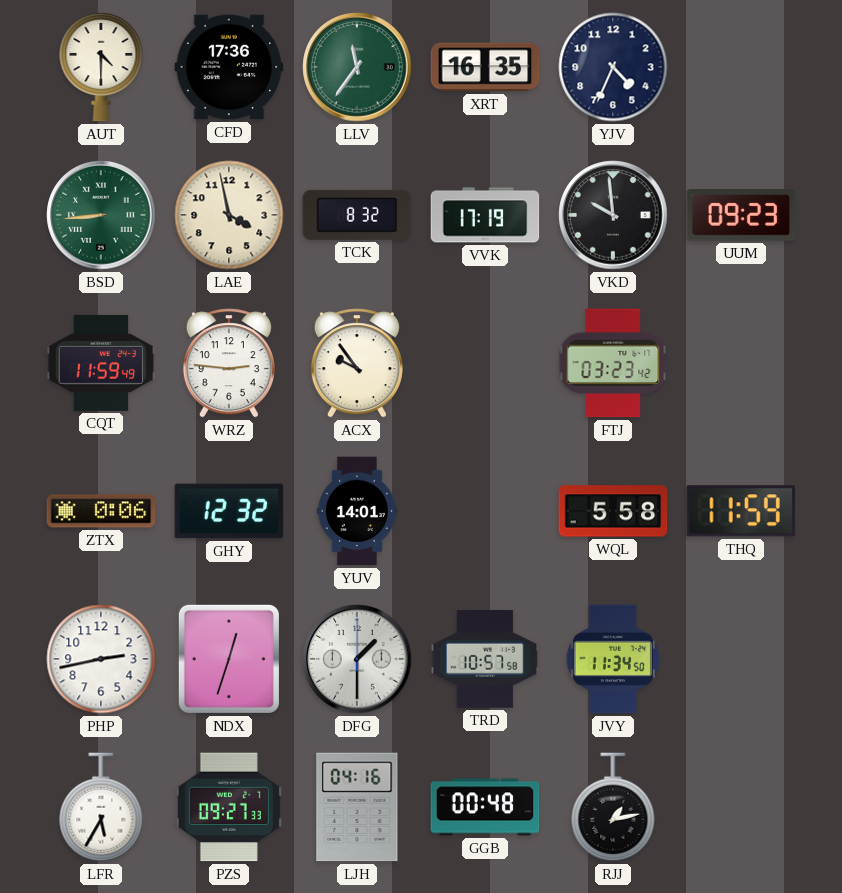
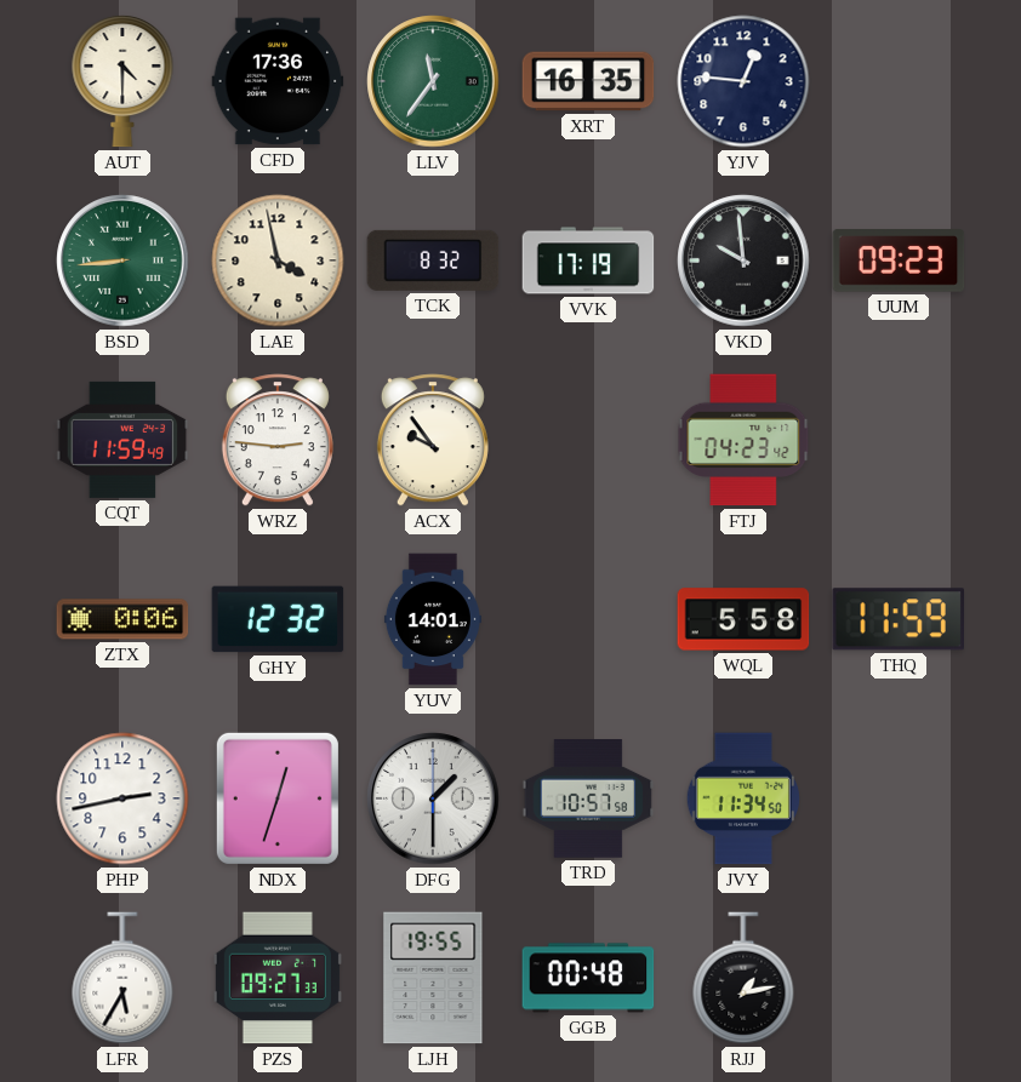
YJV: 4:34 -> 12:46
FTJ: 03:23 -> 04:23
LJH: 04:16 -> 19:55
